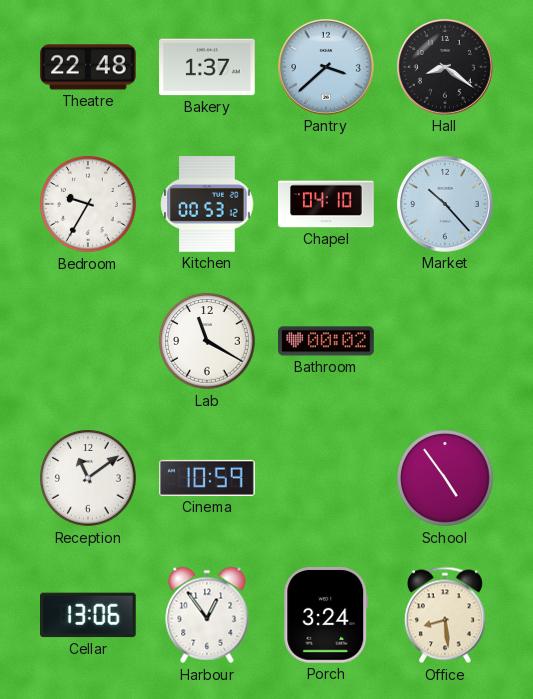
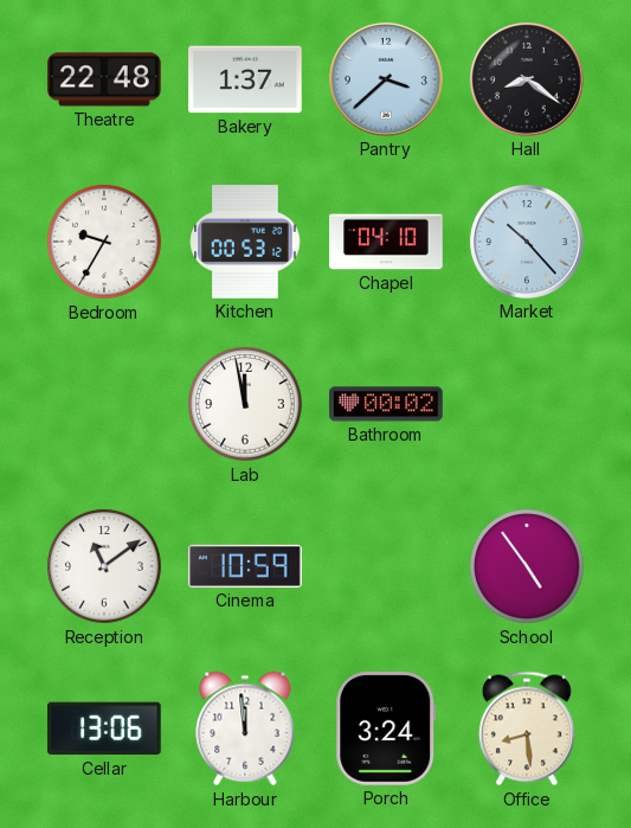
Lab: 11:20 -> 11:58
Harbour: 12:54 -> 11:59
